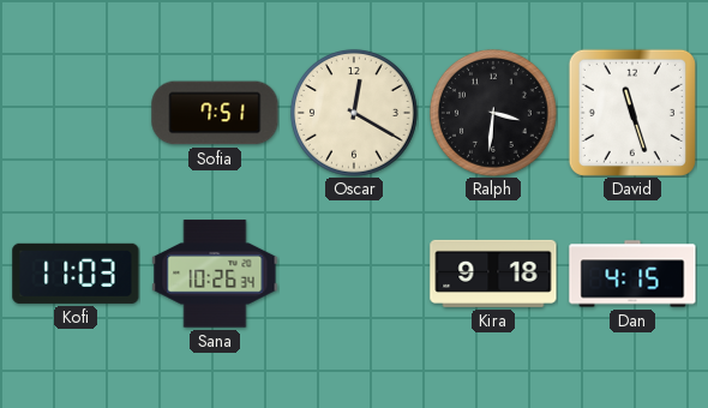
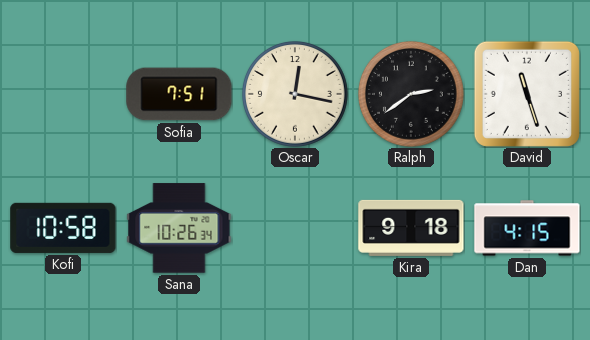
Oscar: 12:20 -> 12:17
Ralph: 3:31 -> 2:39
Kofi: 11:03 -> 10:58
